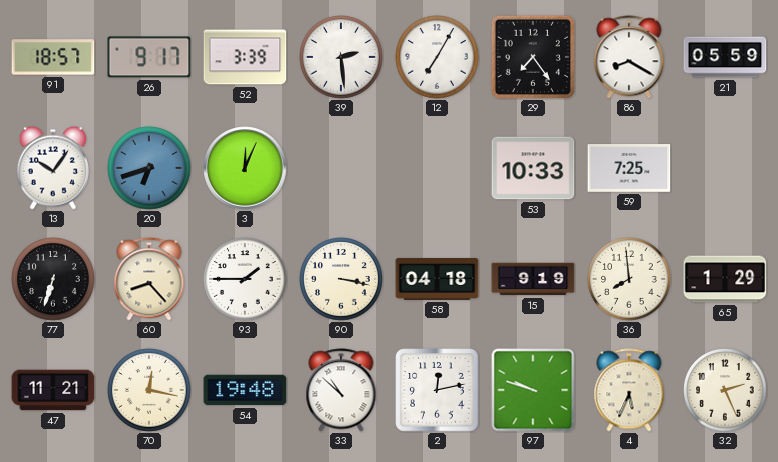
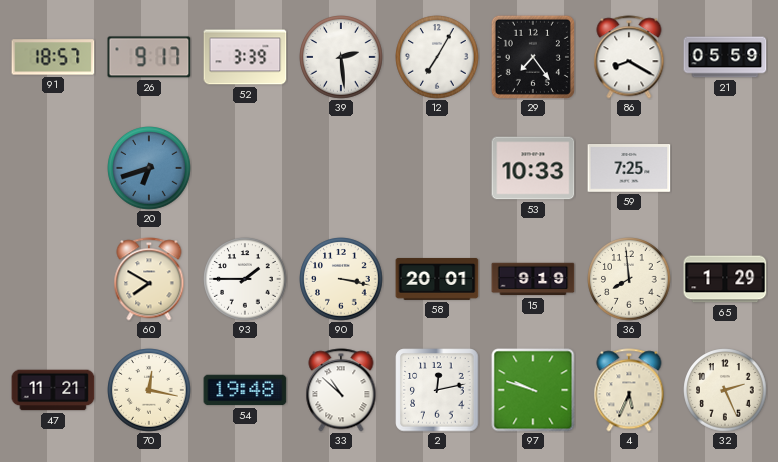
13: 10:06 -> none
3: 12:04 -> none
77: 6:33 -> none
60: 8:23 -> 7:50
58: 04:18 -> 20:01
